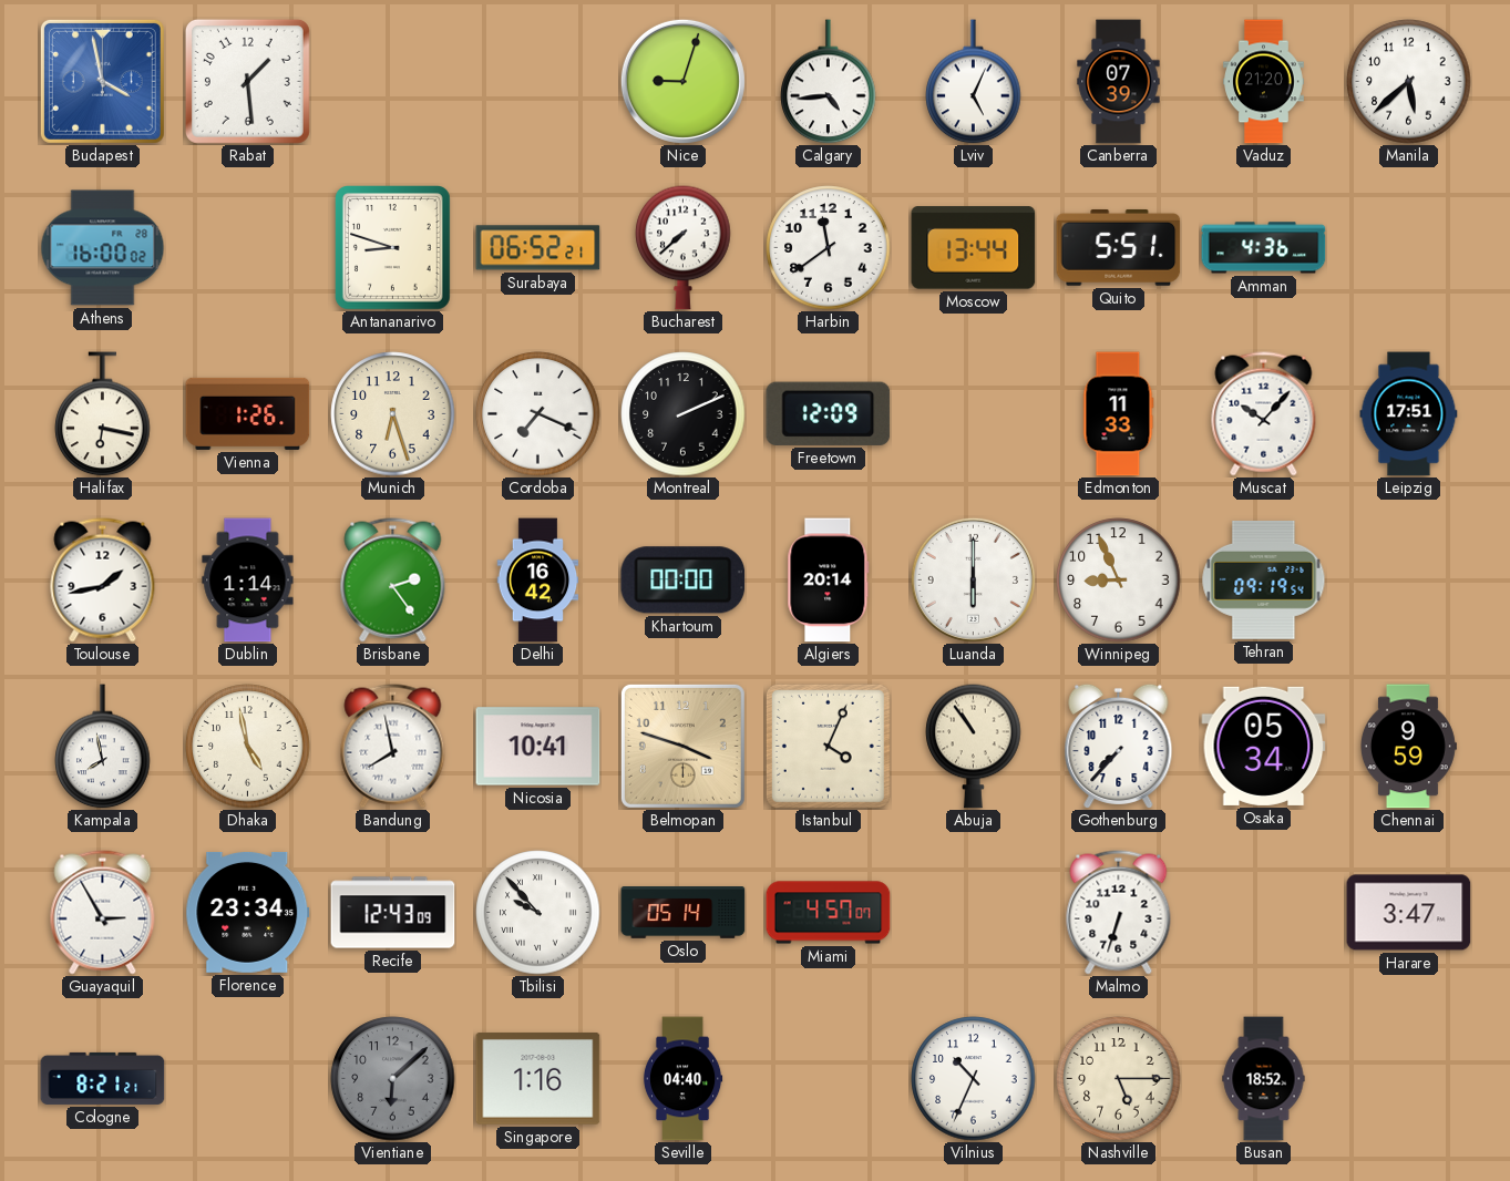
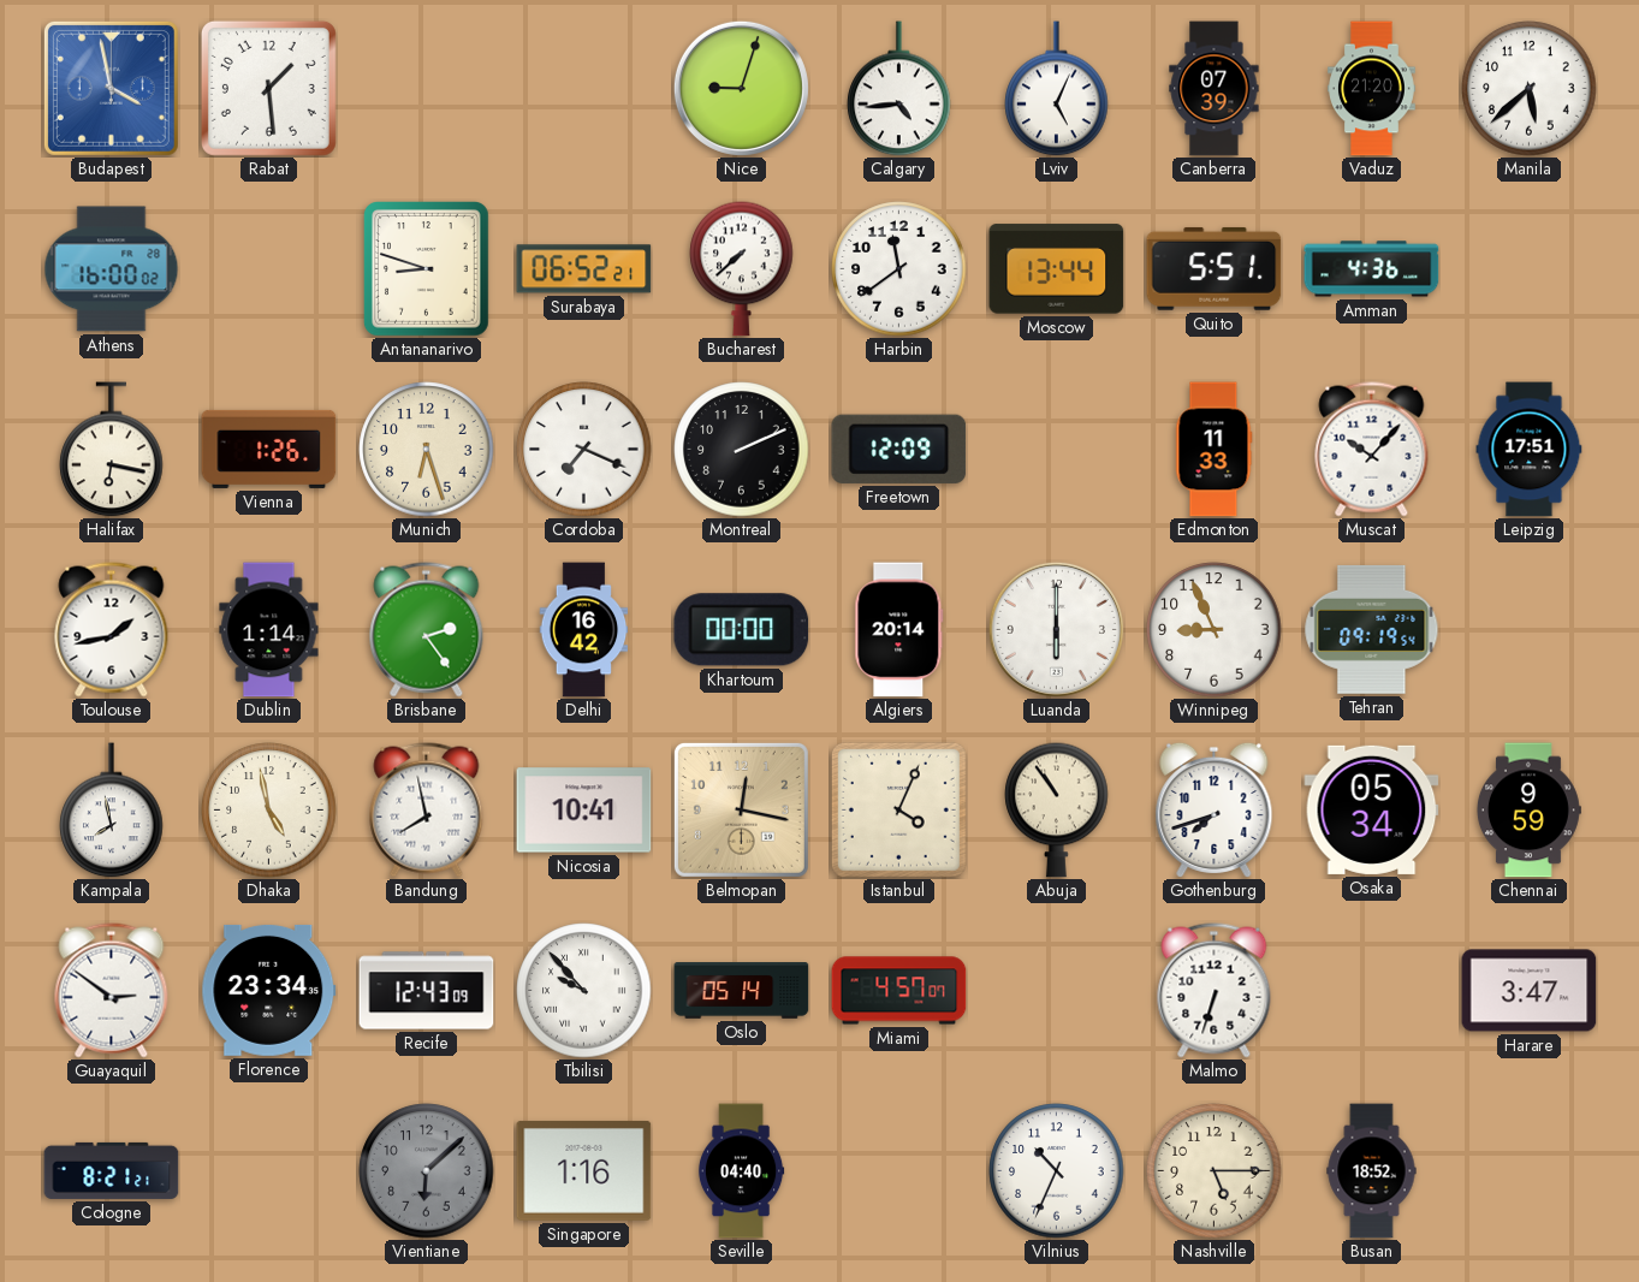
Belmopan: 3:48 -> 12:17
Gothenburg: 7:37 -> 7:42
Guayaquil: 2:55 -> 2:51
